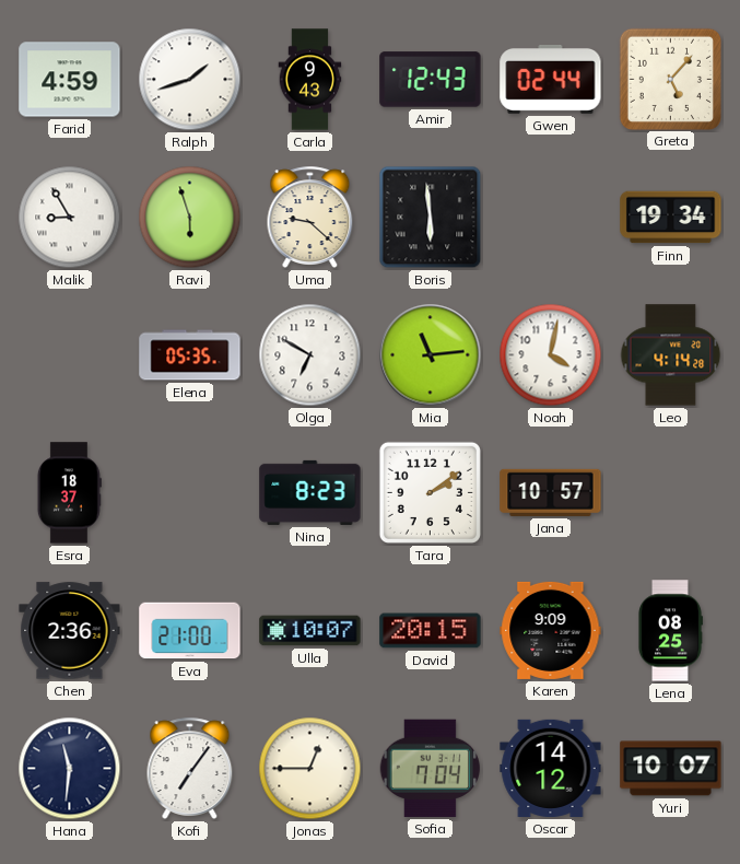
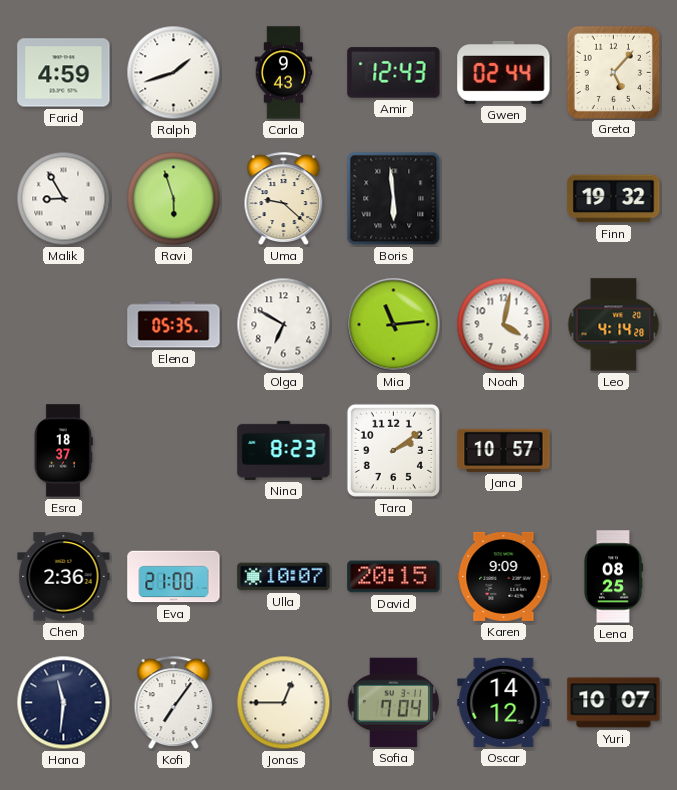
Finn: 19:34 -> 19:32
